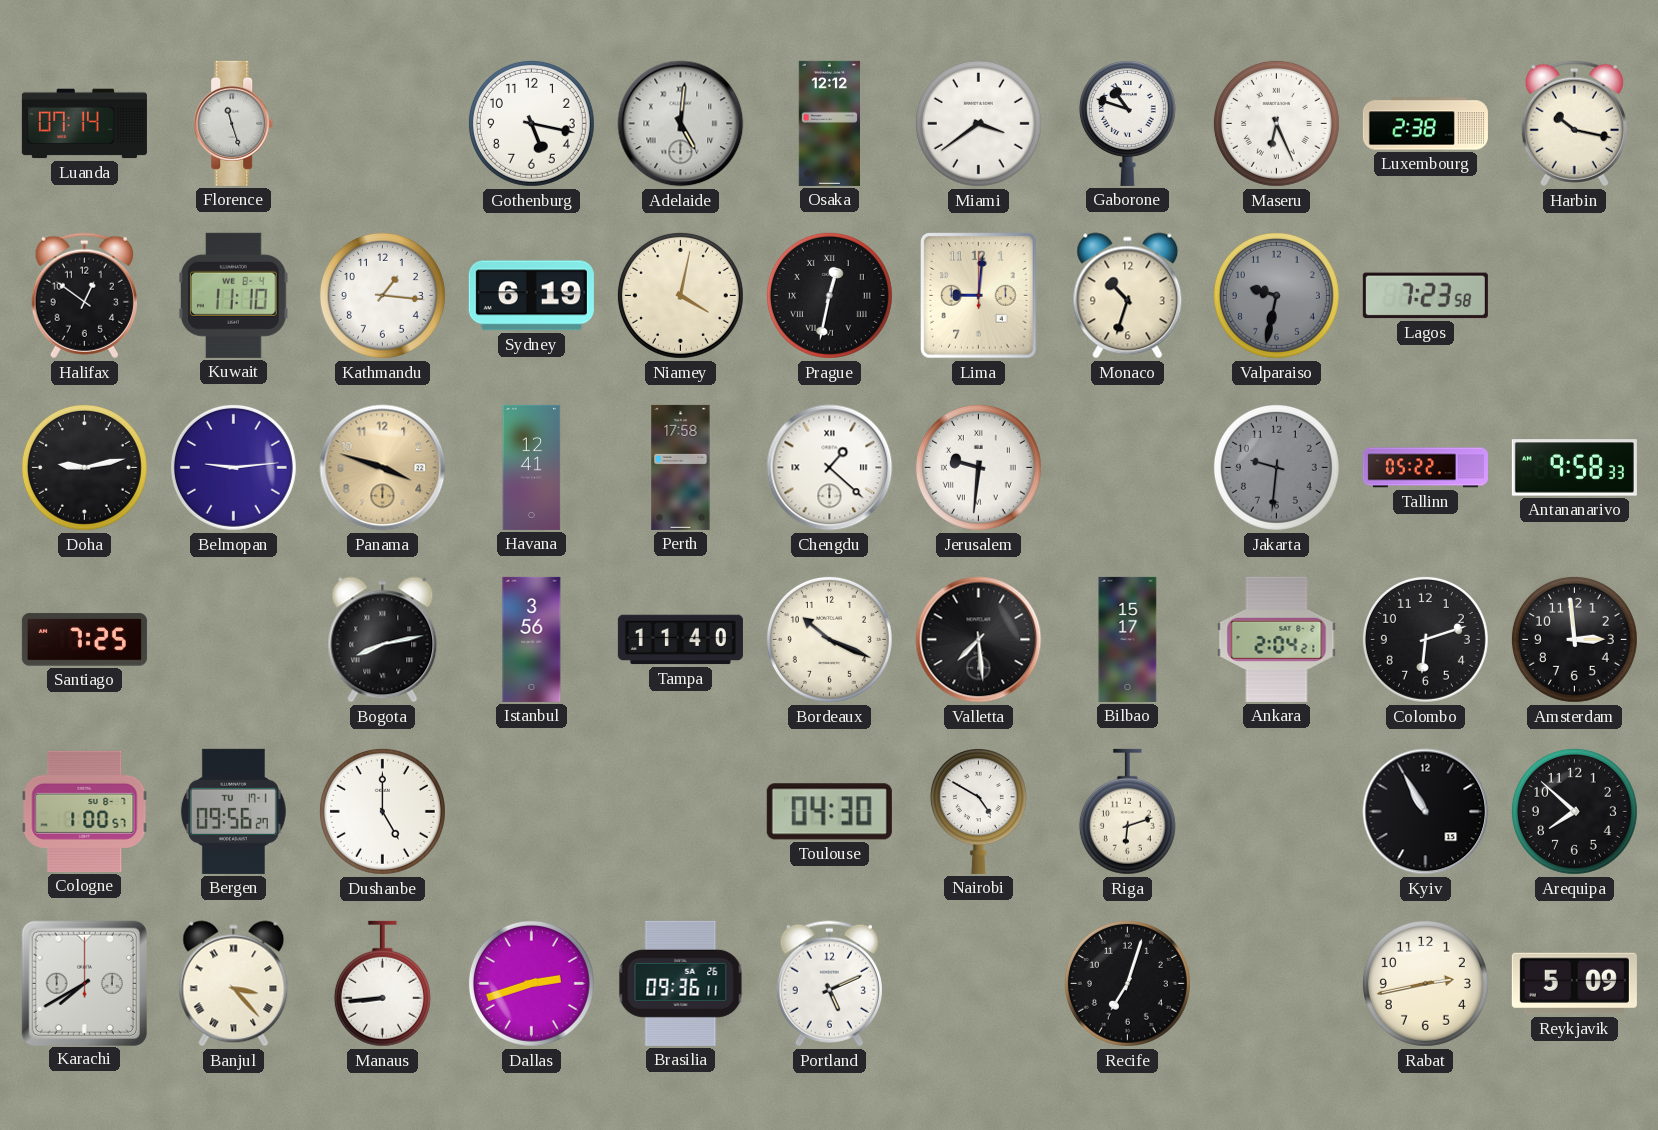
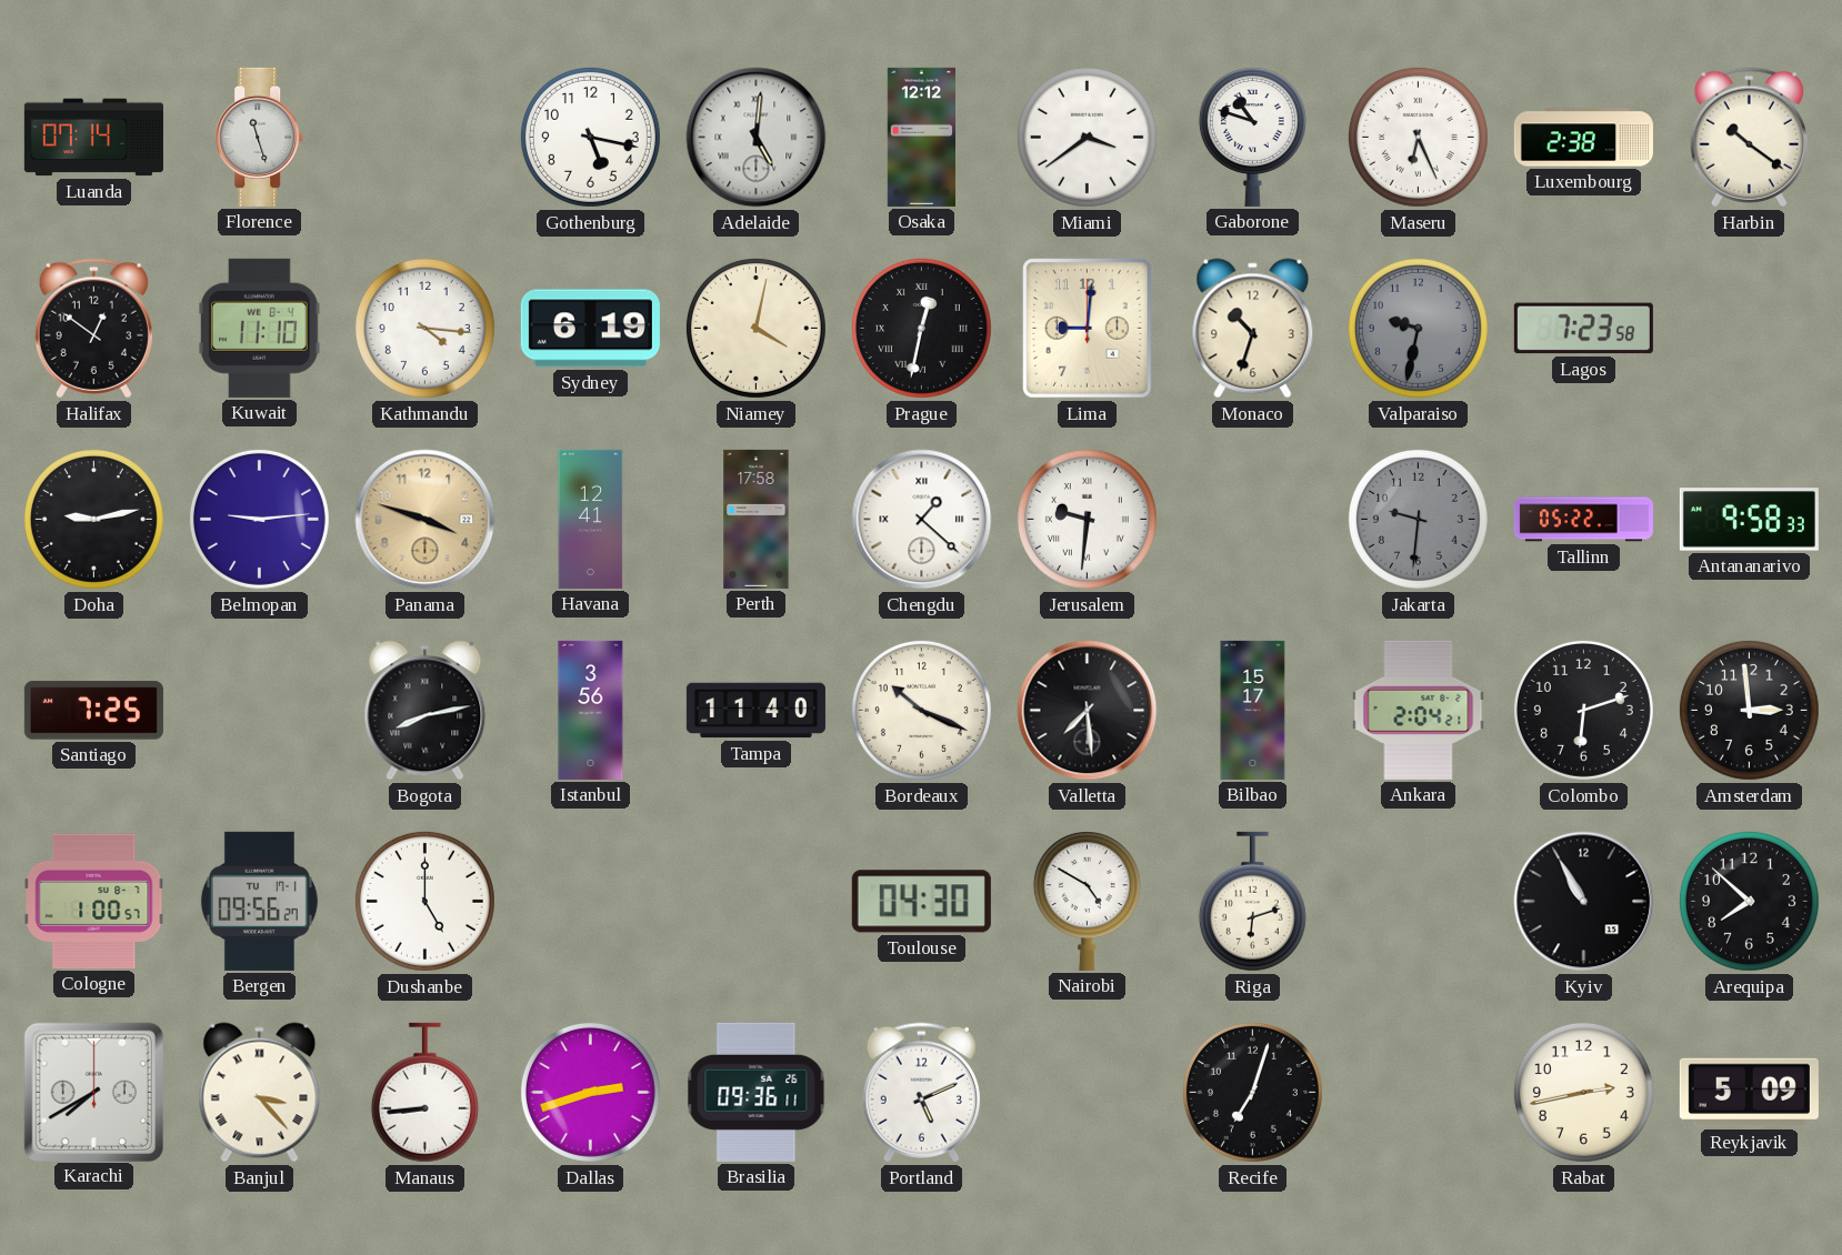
Harbin: 10:17 -> 10:21
Kathmandu: 1:16 -> 4:16
